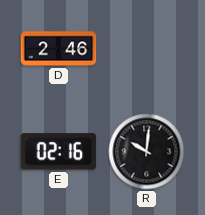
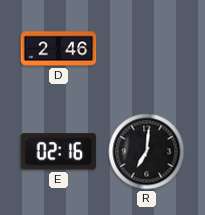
R: 10:01 -> 7:01
